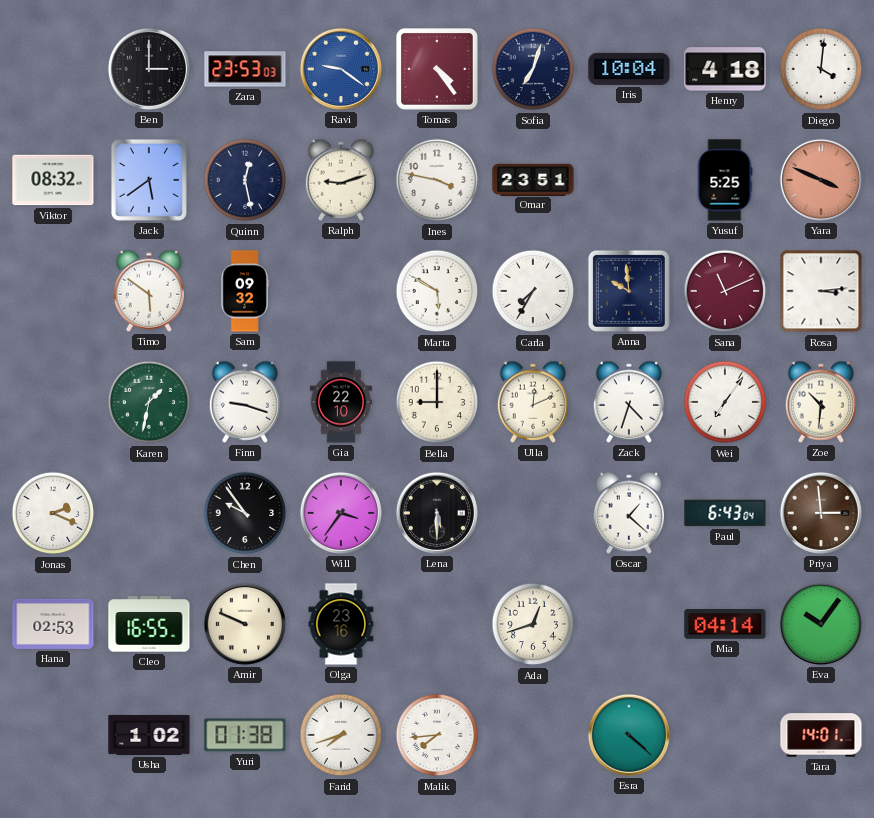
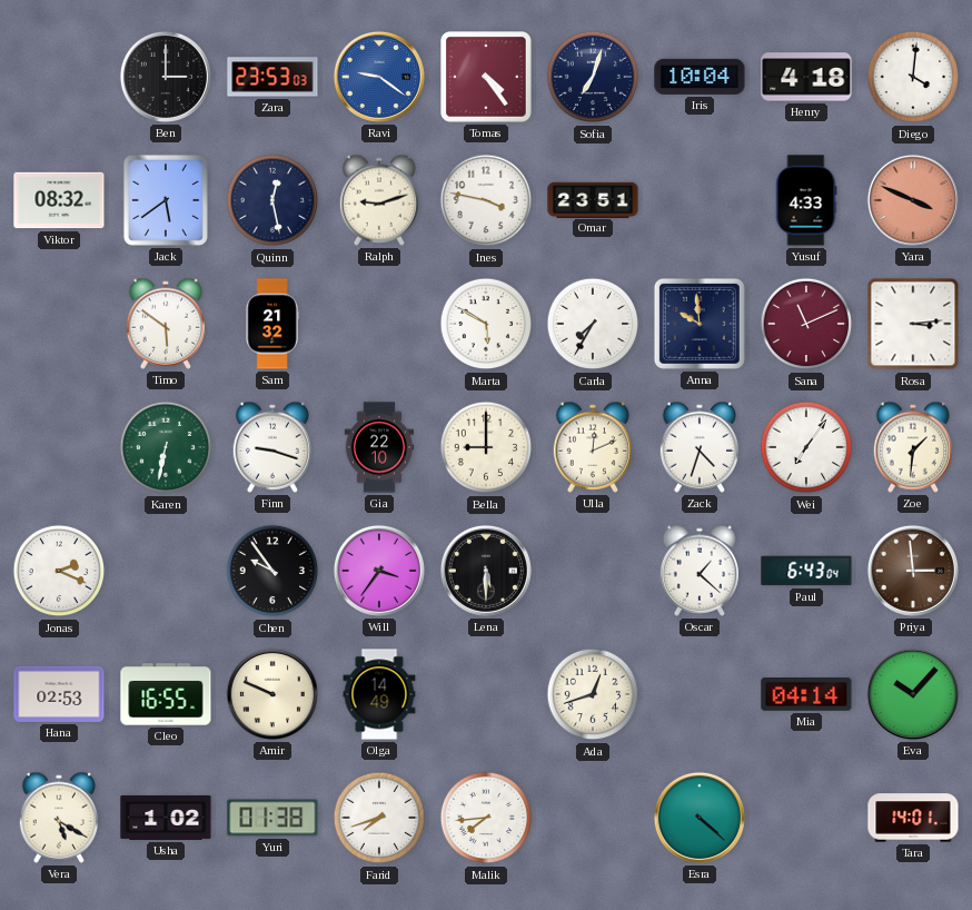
Yusuf: 5:25 -> 4:33
Sam: 09:32 -> 21:32
Karen: 1:32 -> 6:32
Zoe: 10:31 -> 1:31
Olga: 23:16 -> 14:49
Eva: 10:06 -> 10:07
Vera: none -> 5:20
